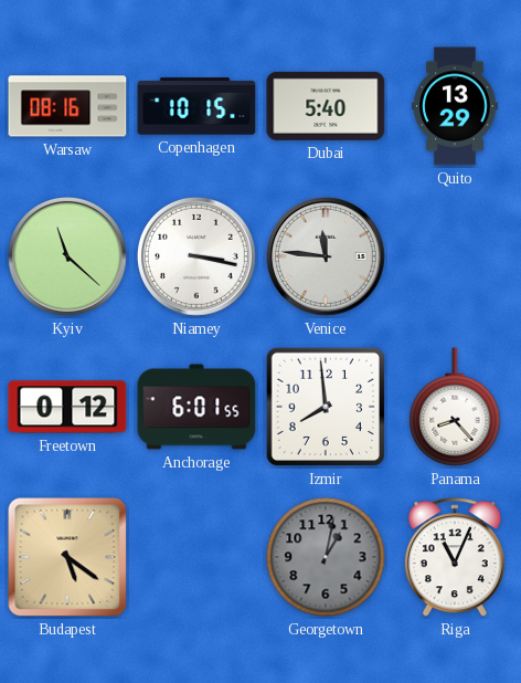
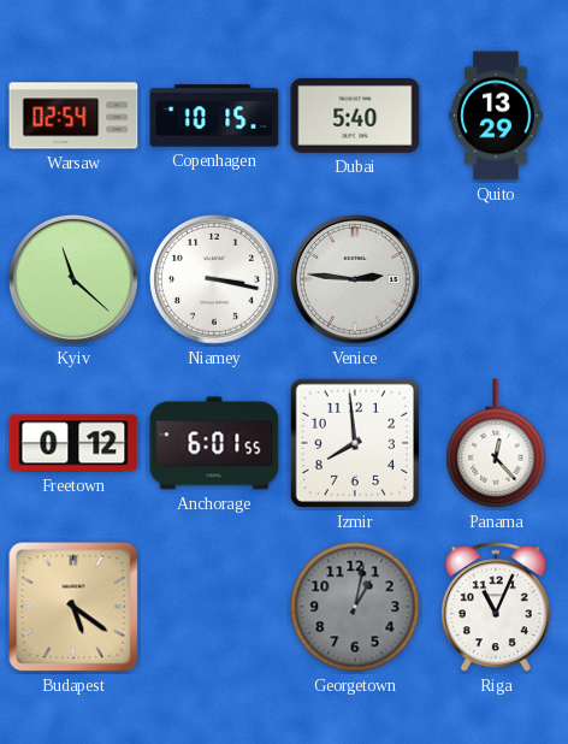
Warsaw: 08:16 -> 02:54
Venice: 11:46 -> 2:46
Panama: 8:23 -> 12:23
